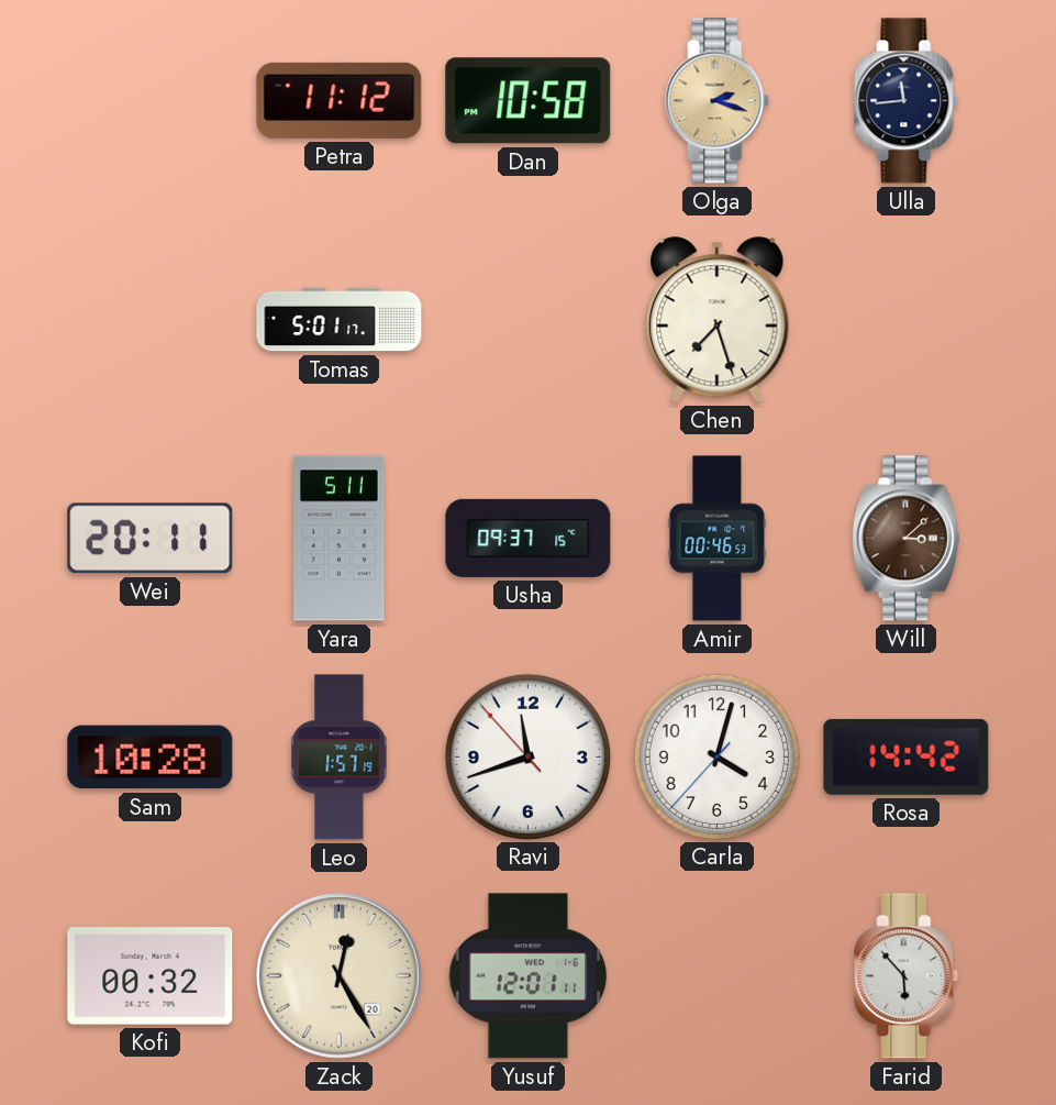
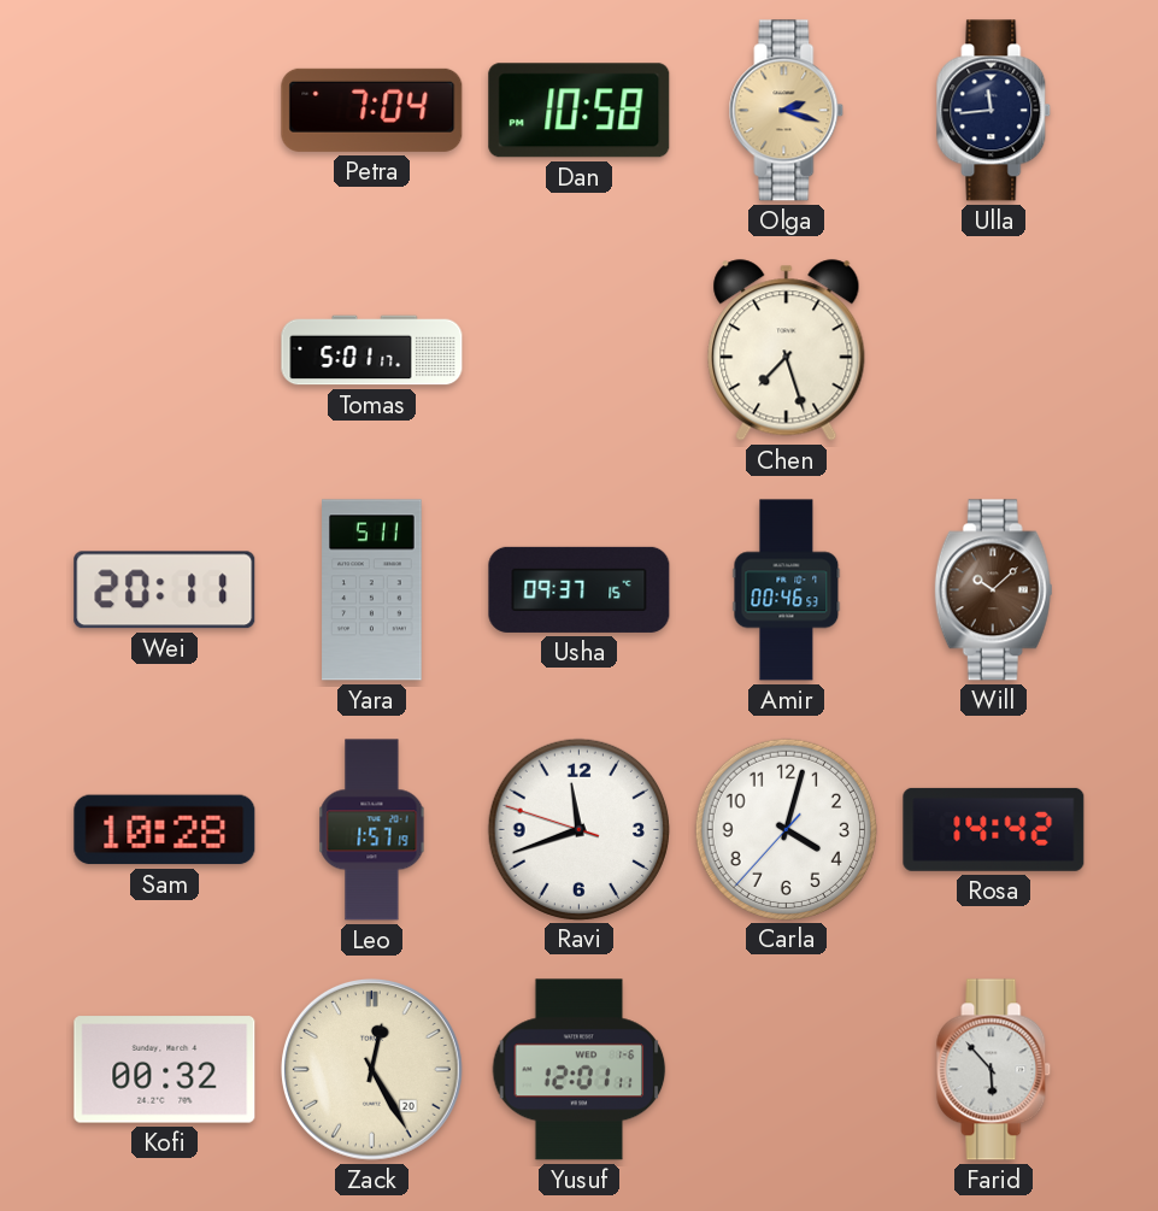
Petra: 11:12 -> 7:04
Will: 3:08 -> 10:08
Ravi: 11:41:53 -> 11:41:48
